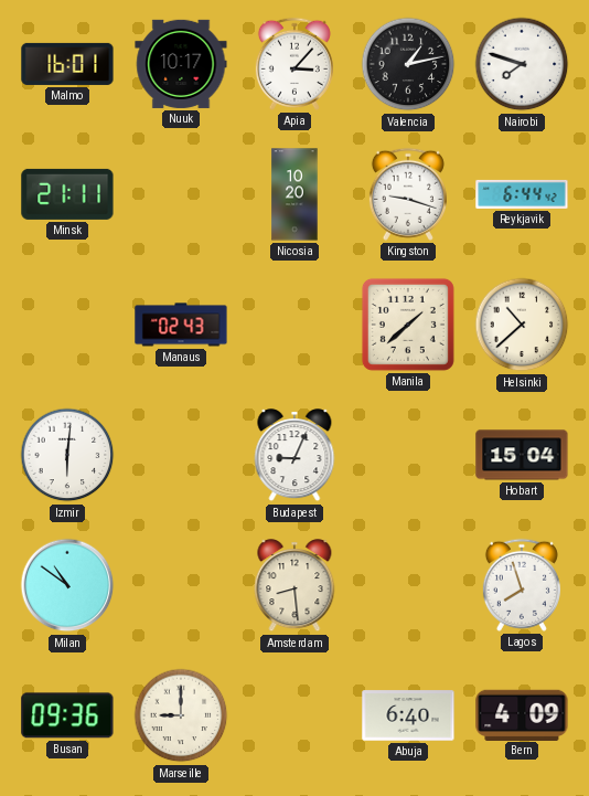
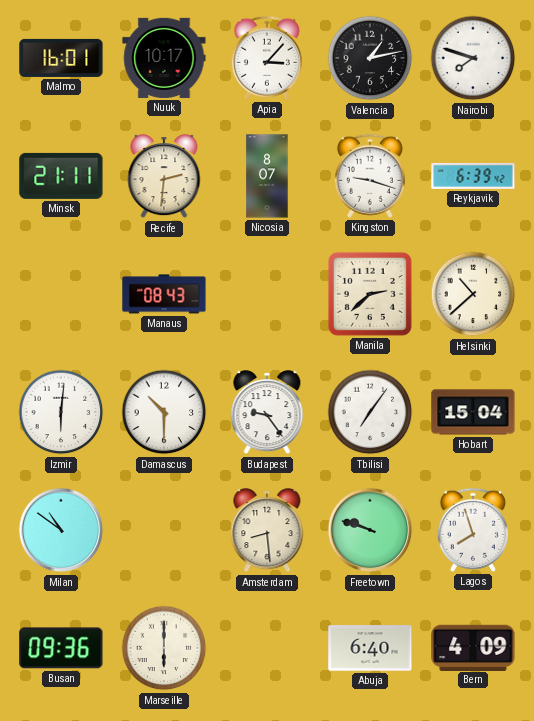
Recife: none -> 2:31
Nicosia: 10:20 -> 8:07
Reykjavik: 6:44 -> 6:39
Manaus: 02:43 -> 08:43
Manila: 1:38 -> 2:38
Damascus: none -> 10:30
Budapest: 9:04 -> 9:24
Tbilisi: none -> 7:06
Freetown: none -> 9:48
Marseille: 9:00 -> 6:00
